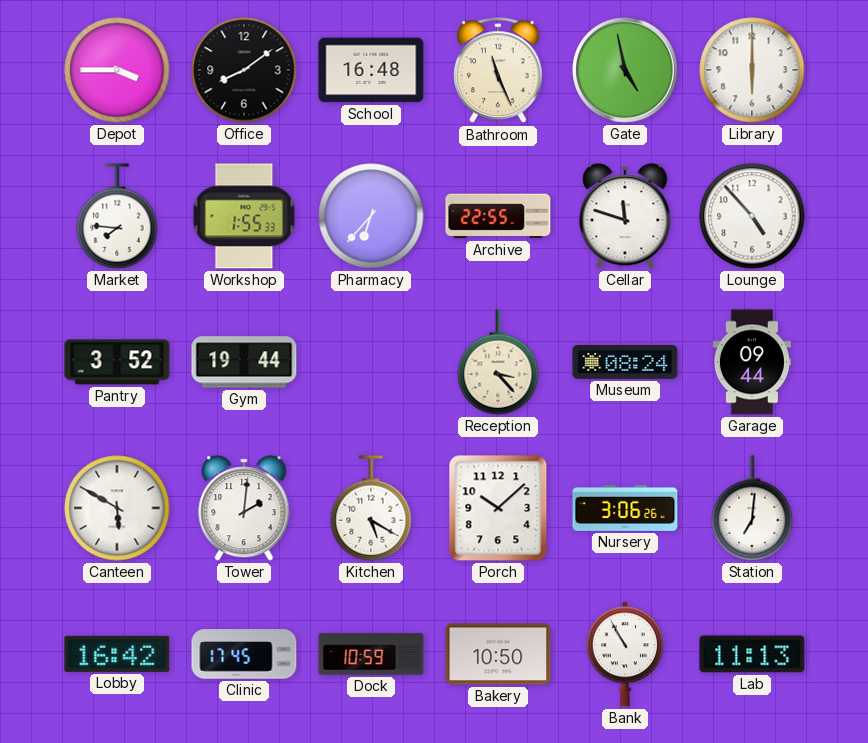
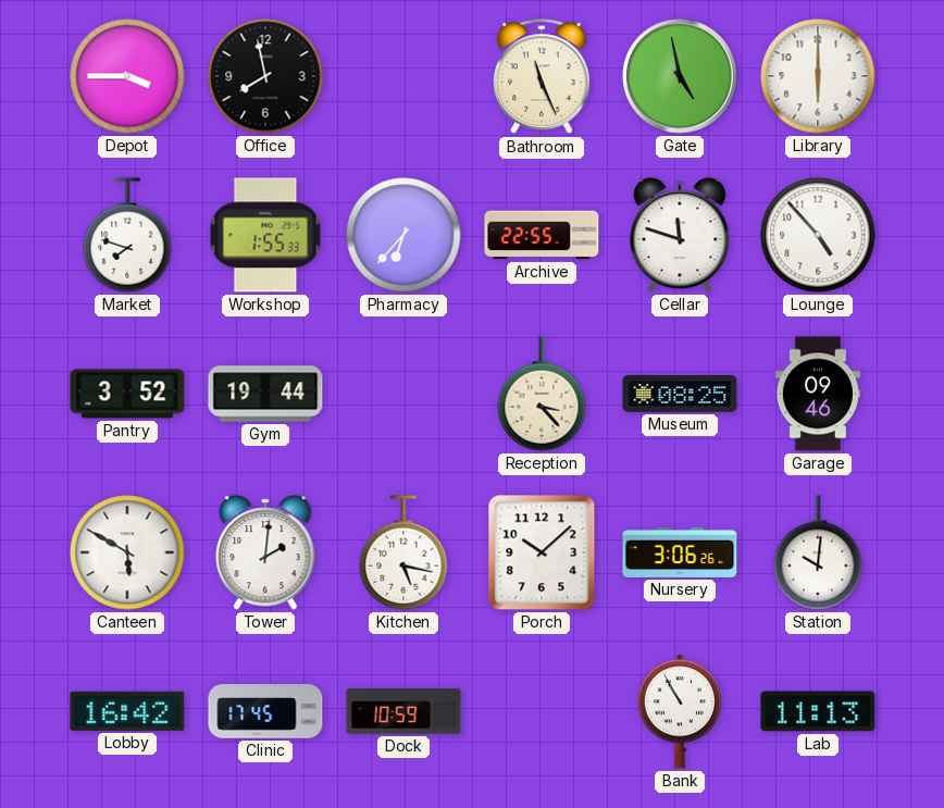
Office: 8:09 -> 7:58
School: 16:48 -> none
Market: 7:46 -> 7:48
Museum: 08:24 -> 08:25
Garage: 09:44 -> 09:46
Kitchen: 5:20 -> 5:17
Station: 7:01 -> 10:01
Bakery: 10:50 -> none
